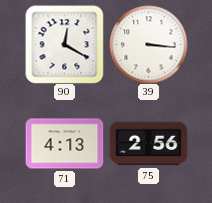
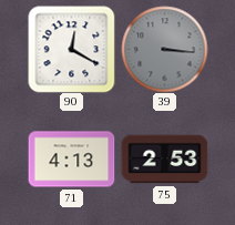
39 dial: white -> grey
75: 2:56 -> 2:53
